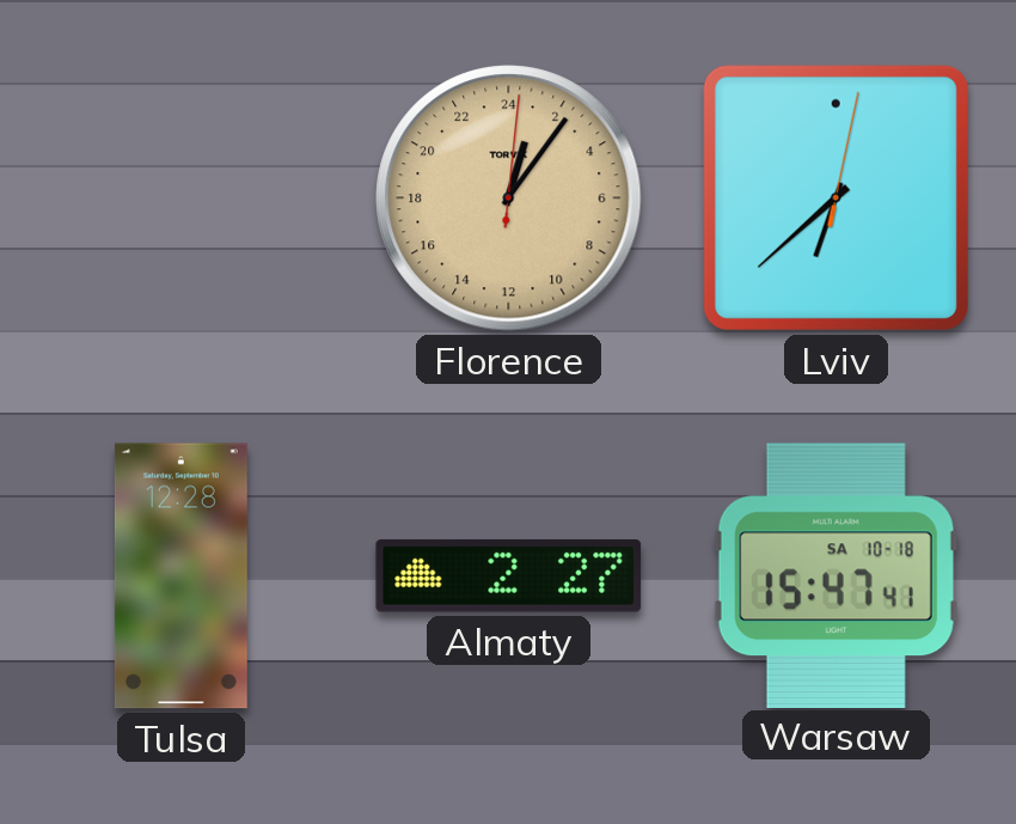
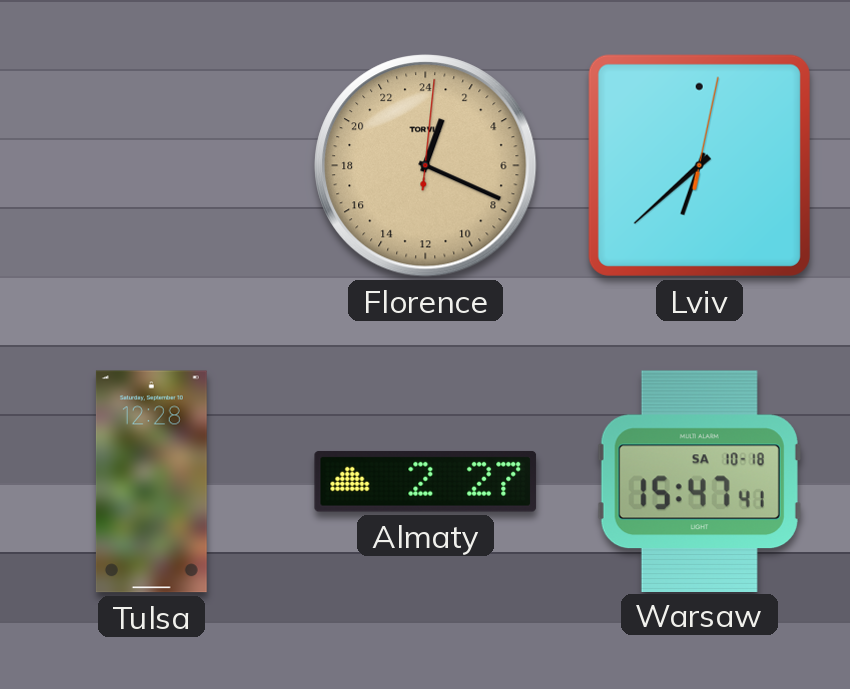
Florence: 1:06 -> 1:19
